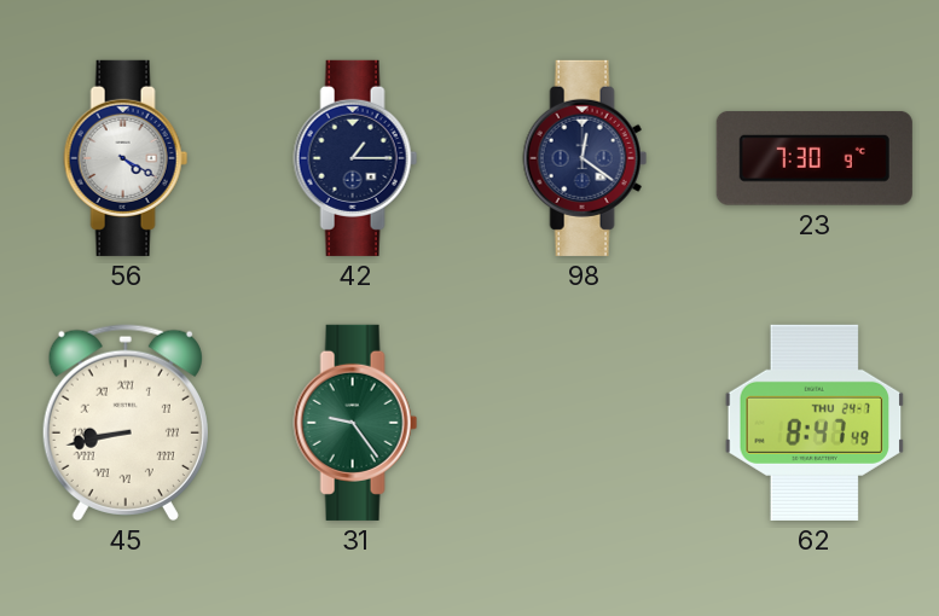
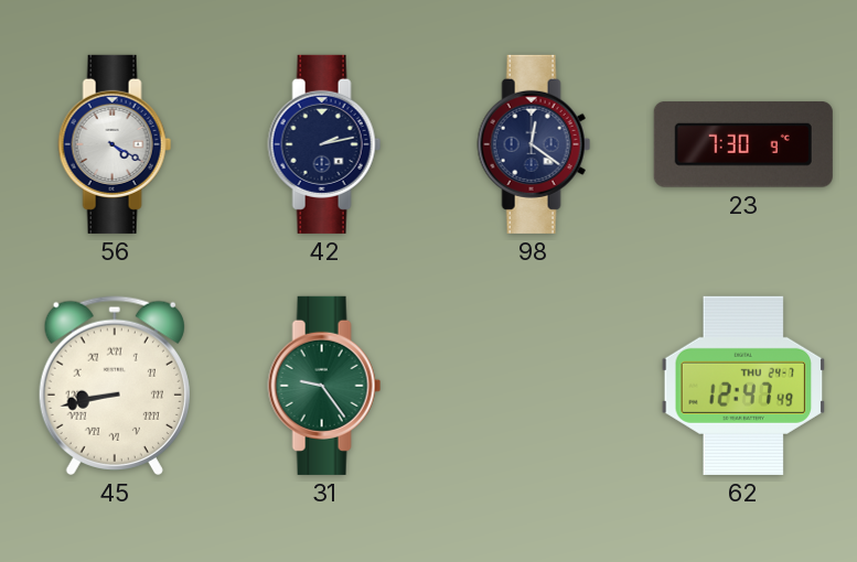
42: 1:15 -> 2:13
62: 8:47 -> 12:47
